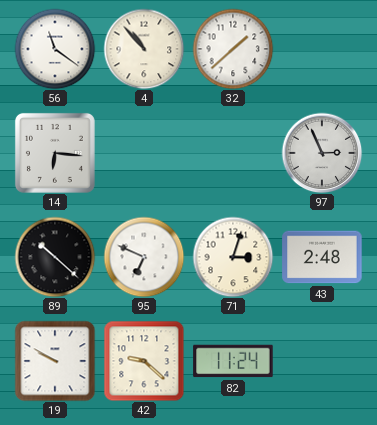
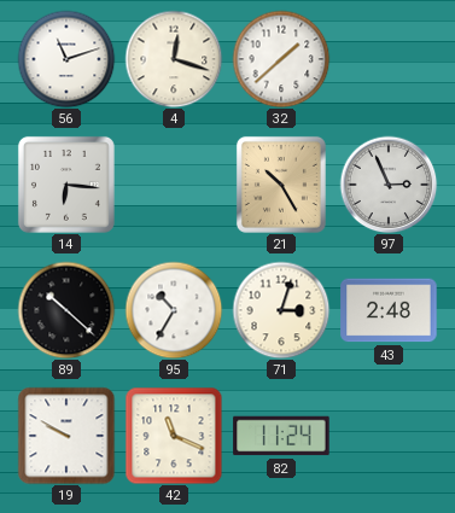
56: 11:21 -> 11:12
4: 10:53 -> 12:18
21: none -> 10:25
95: 6:49 -> 10:35
42: 9:22 -> 11:19
